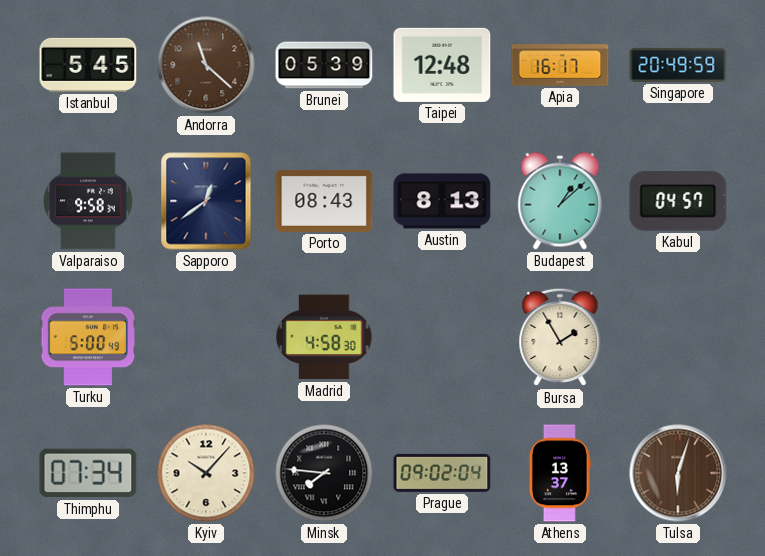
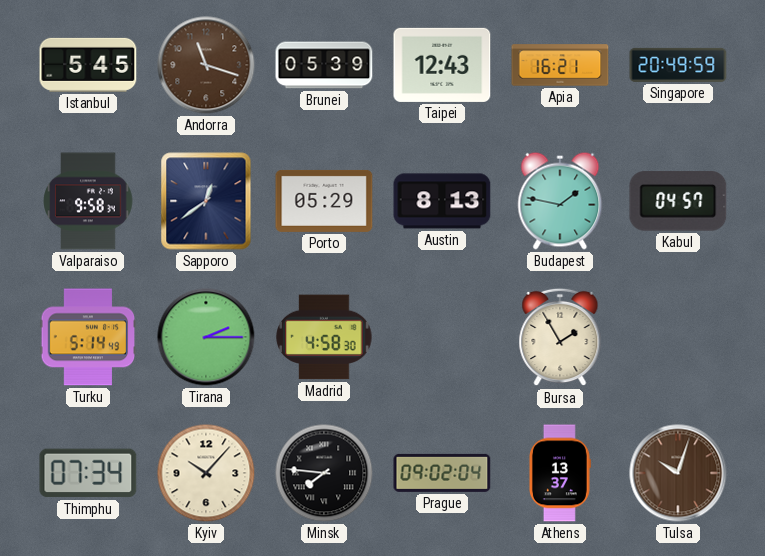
Andorra: 11:22 -> 11:18
Taipei: 12:48 -> 12:43
Apia: 16:17 -> 16:21
Porto: 08:43 -> 05:29
Budapest: 1:08 -> 1:47
Turku: 5:00 -> 5:14
Tirana: none -> 2:15
Tulsa: 6:03 -> 10:03
